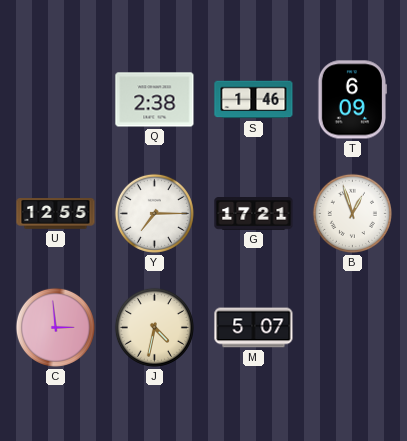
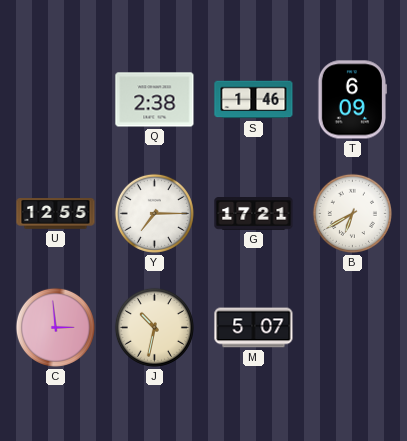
B: 12:57 -> 6:40
J: 4:32 -> 10:32
